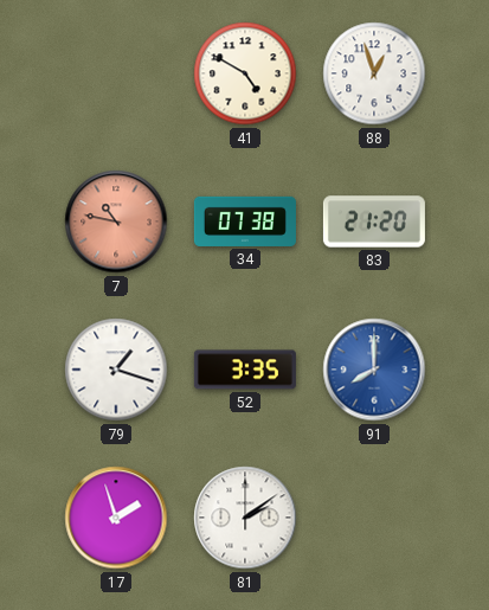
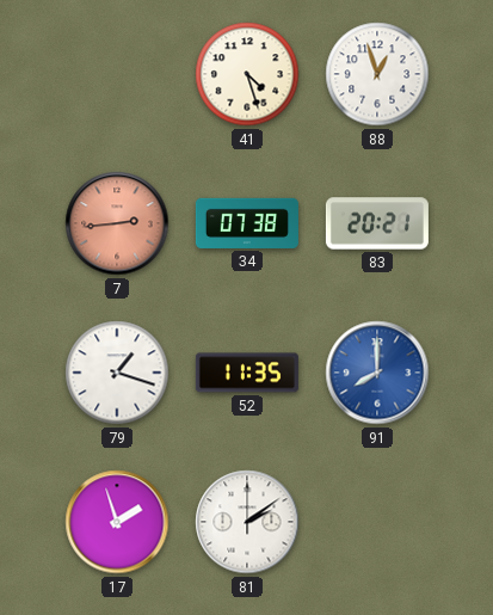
41: 4:50 -> 4:27
7: 10:47 -> 2:44
83: 21:20 -> 20:21
52: 3:35 -> 11:35
